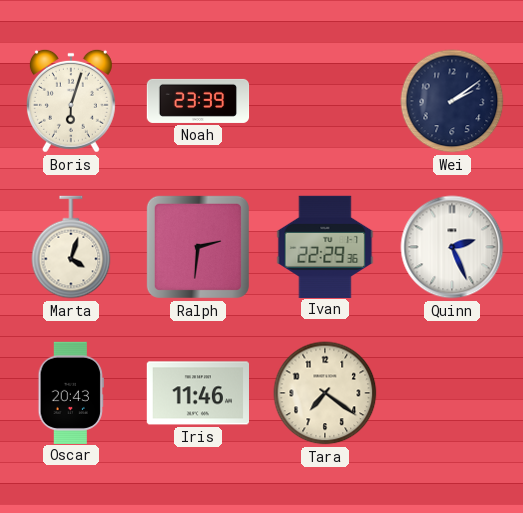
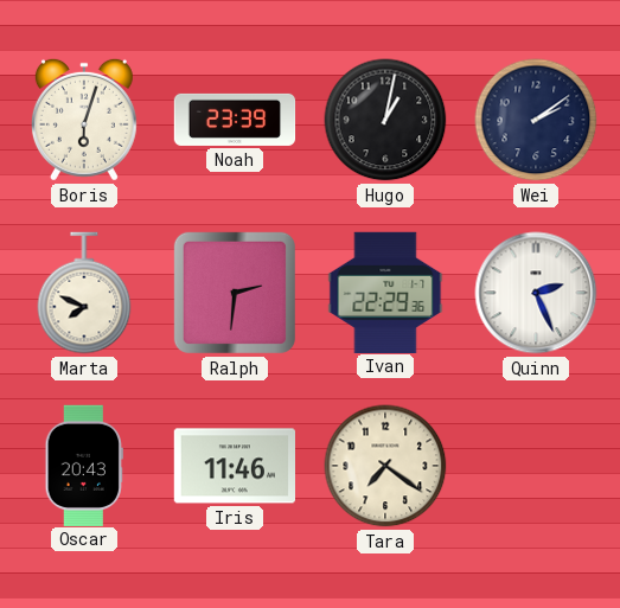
Hugo: none -> 1:02
Marta: 4:03 -> 7:49
